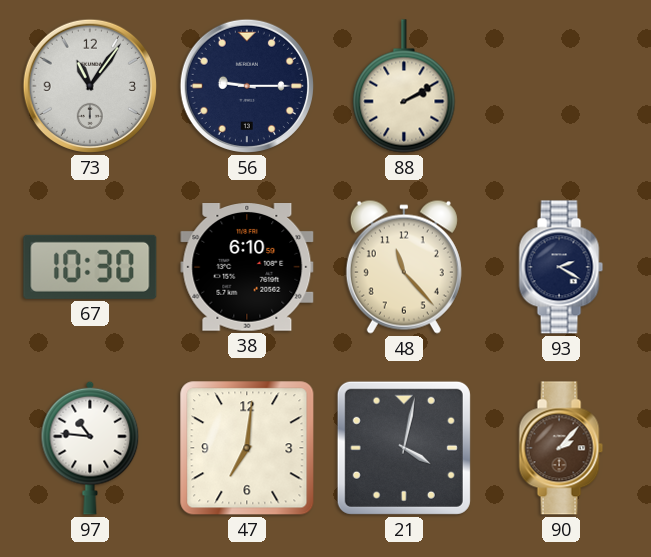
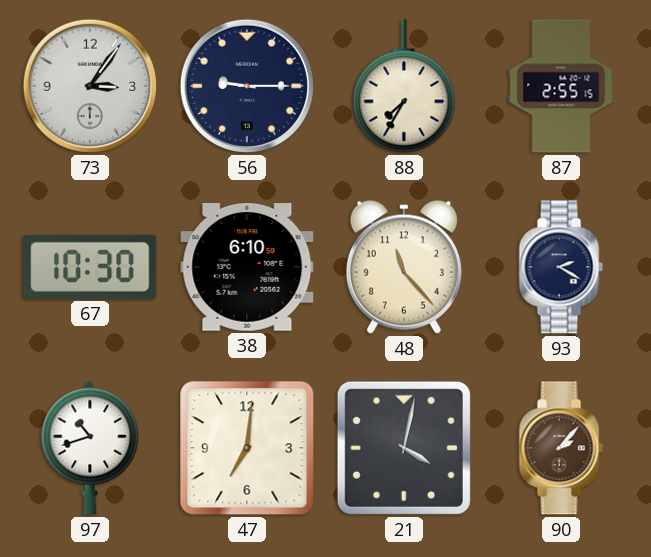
73: 11:06 -> 3:06
88: 2:10 -> 7:35
87: none -> 2:55
97: 10:46 -> 10:42
